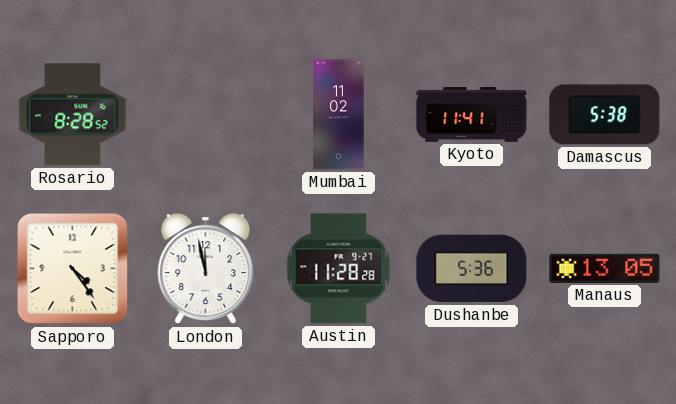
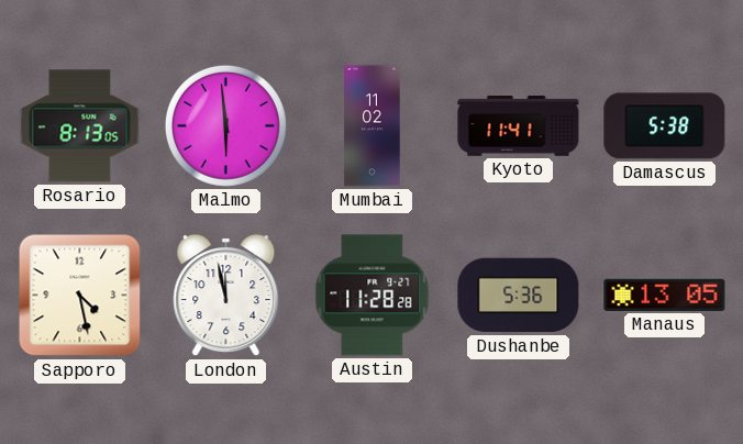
Rosario: 8:28 -> 8:13
Malmo: none -> 5:59
Sapporo: 4:24 -> 4:28
